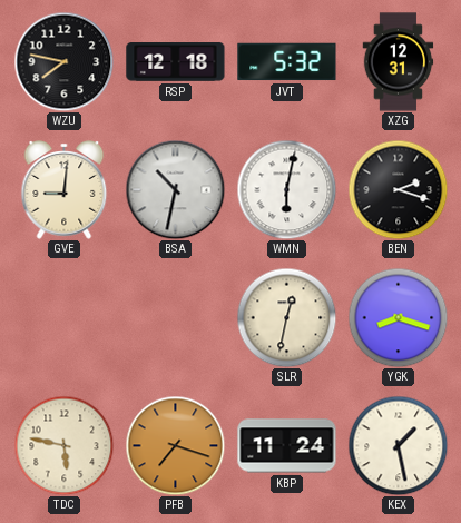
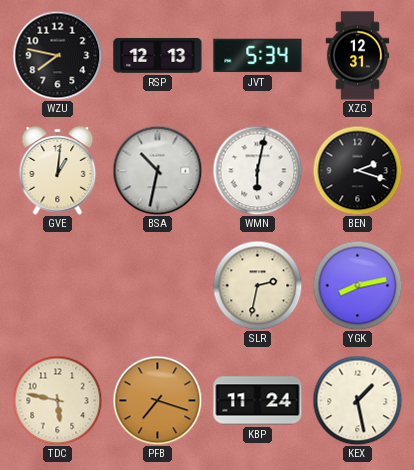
RSP: 12:18 -> 12:13
JVT: 5:32 -> 5:34
GVE: 9:01 -> 1:01
SLR: 12:32 -> 2:32
YGK: 8:18 -> 8:13
